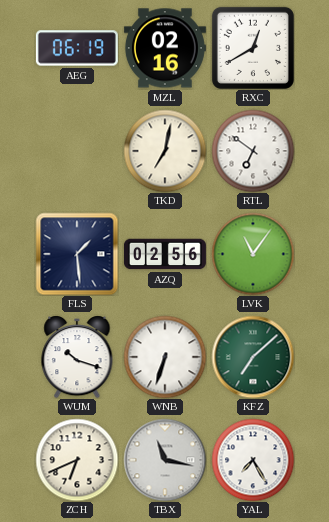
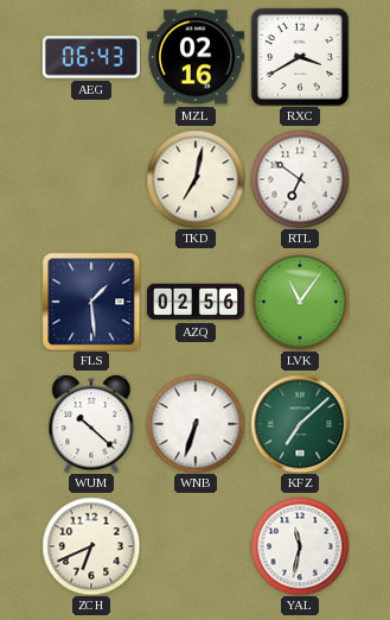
AEG: 06:19 -> 06:43
RXC: 12:40 -> 3:40
WUM: 10:18 -> 10:22
TBX: 11:17 -> none
YAL: 7:25 -> 11:32
